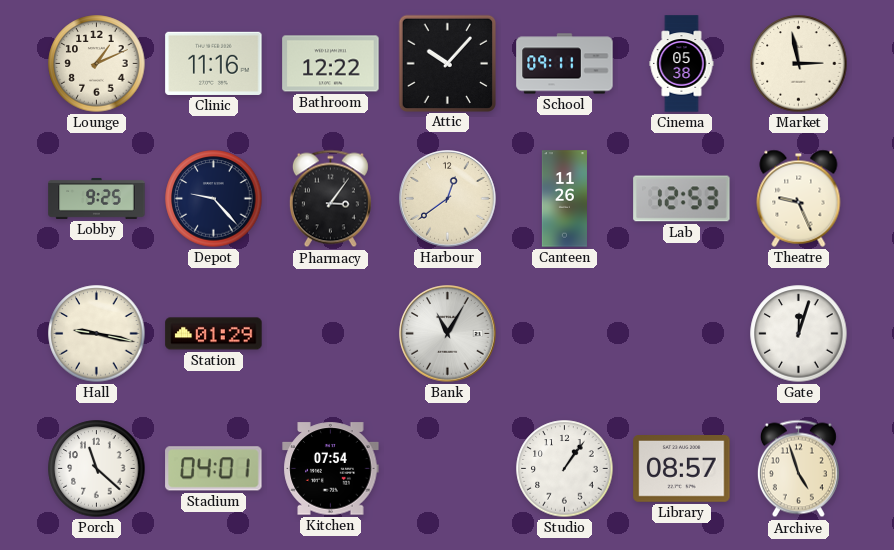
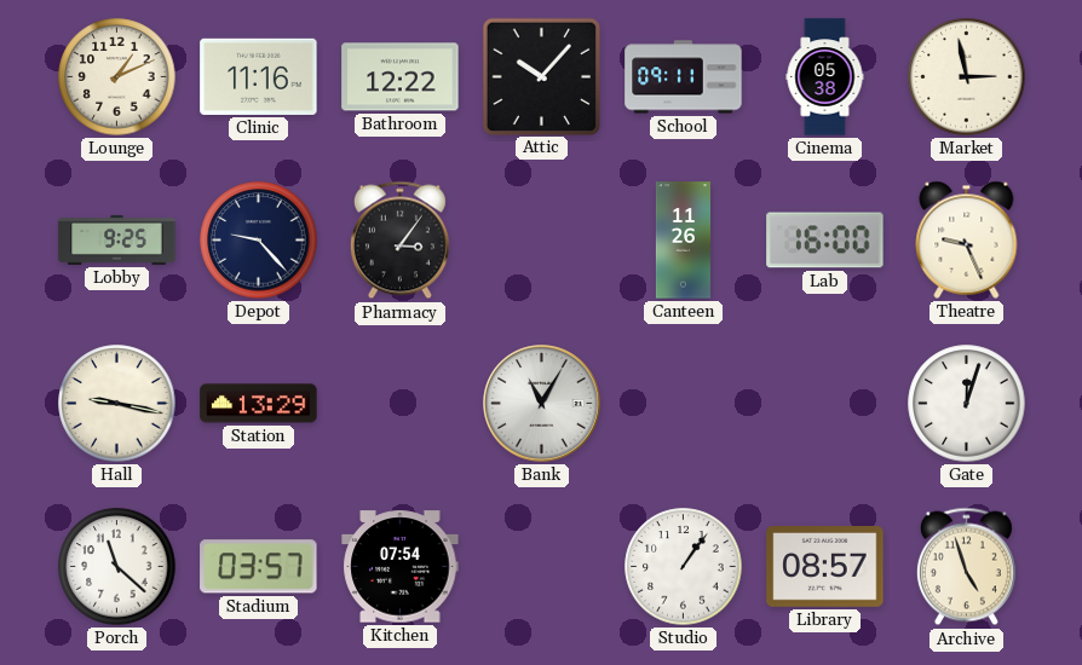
Harbour: 12:39 -> none
Lab: 12:53 -> 16:00
Station: 01:29 -> 13:29
Stadium: 04:01 -> 03:57
